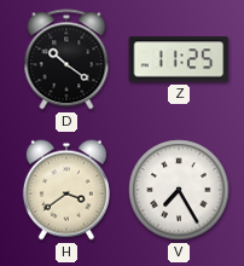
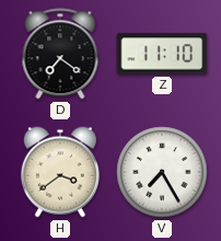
D: 10:21 -> 7:21
Z: 11:25 -> 11:10
